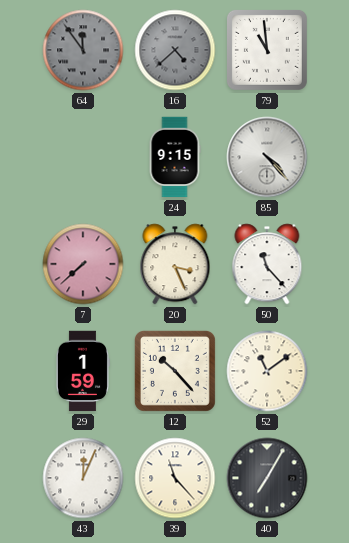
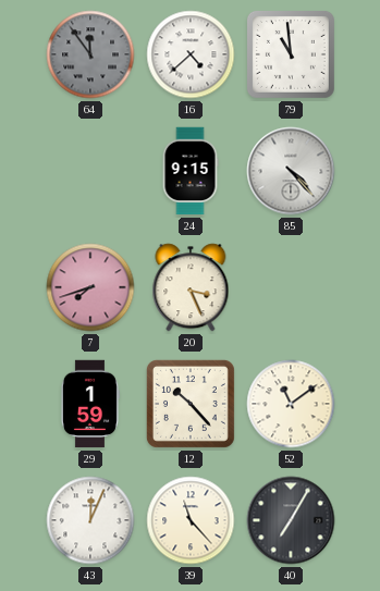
16 dial: grey -> white
7: 7:38 -> 7:42
50: 11:23 -> none
